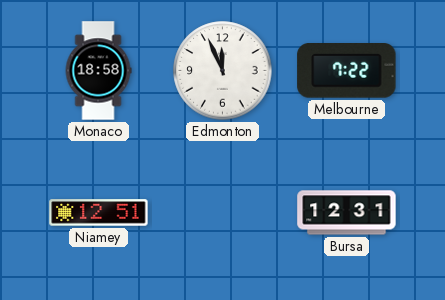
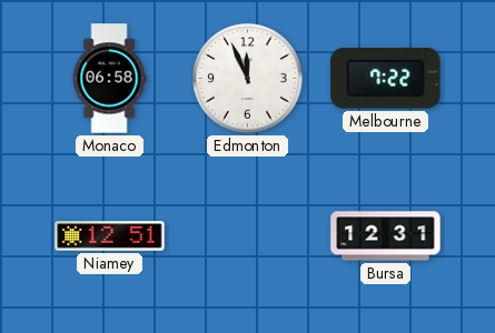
Monaco: 18:58 -> 06:58
